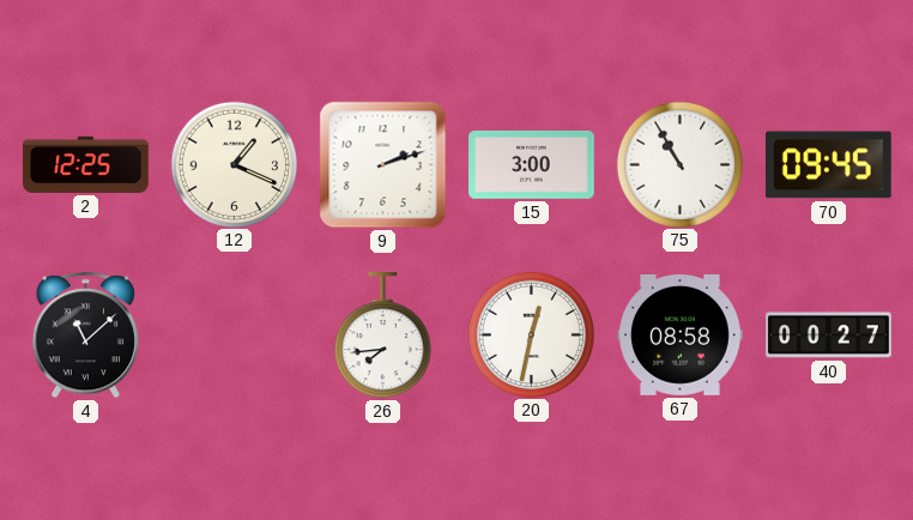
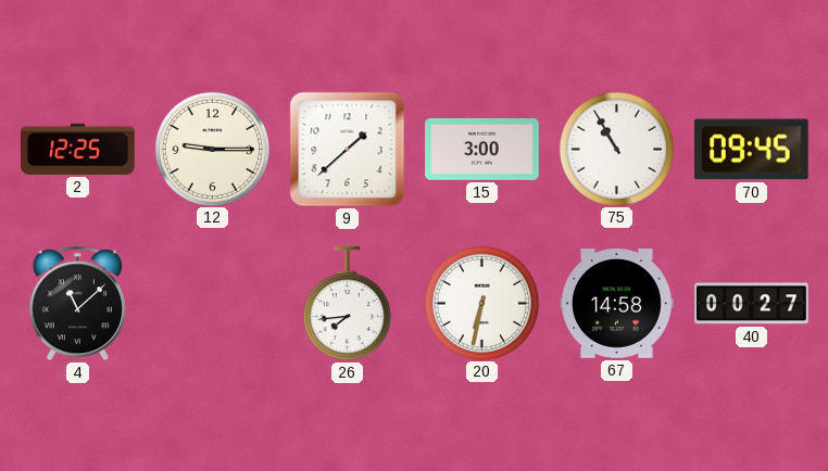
12: 1:19 -> 9:15
9: 2:12 -> 1:38
20: 12:32 -> 6:32
67: 08:58 -> 14:58
